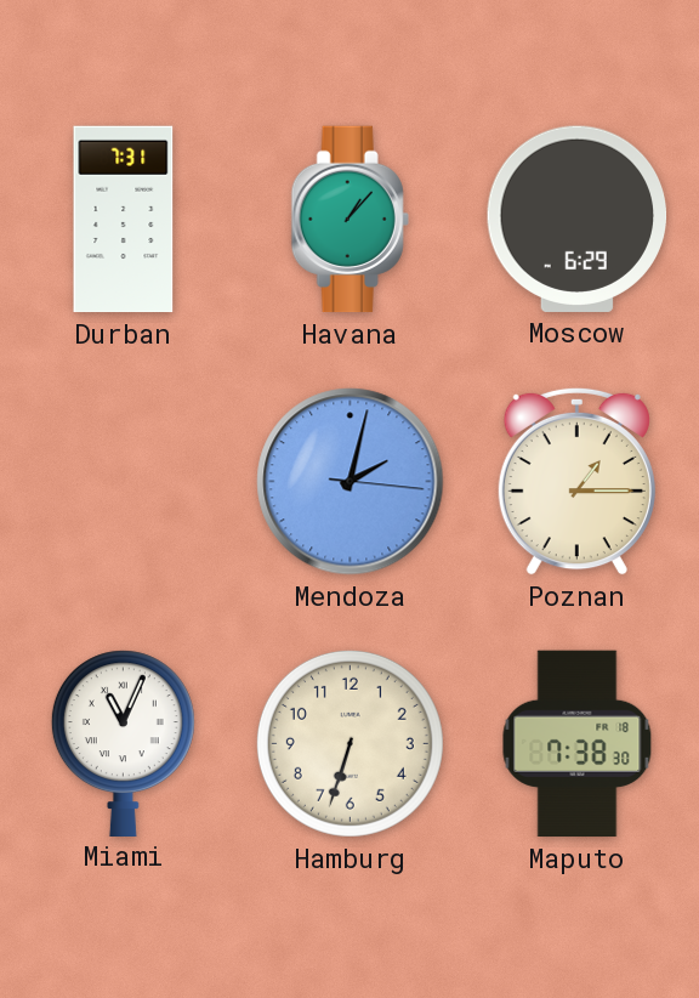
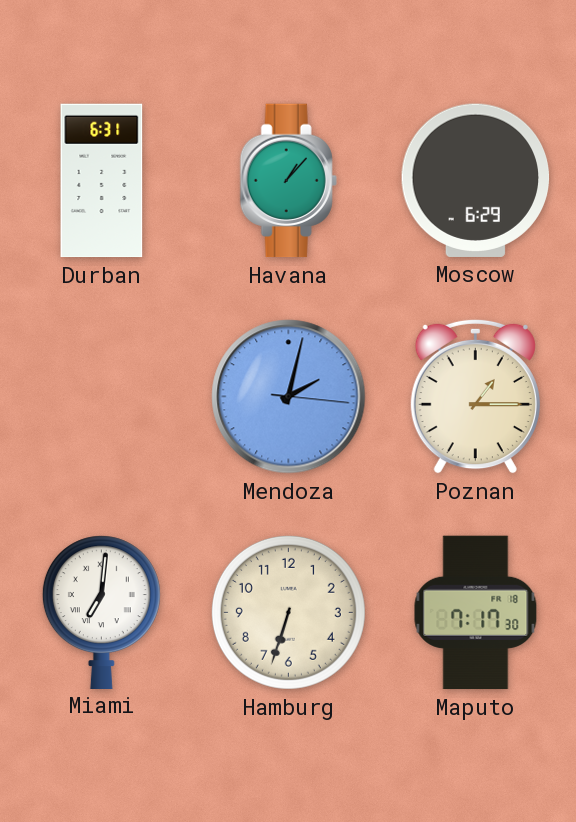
Durban: 7:31 -> 6:31
Miami: 11:04 -> 7:01
Maputo: 7:38 -> 7:17
